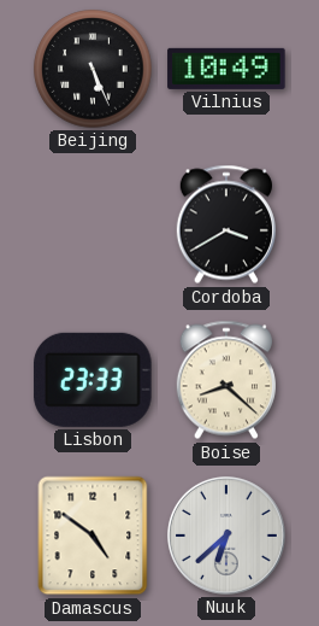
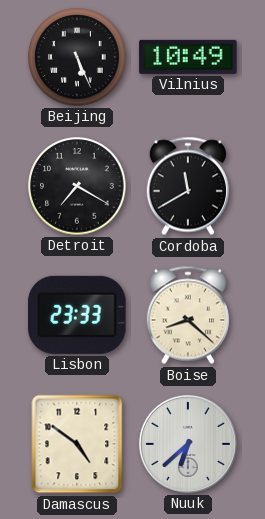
Detroit: none -> 7:20
Cordoba: 3:40 -> 11:40
